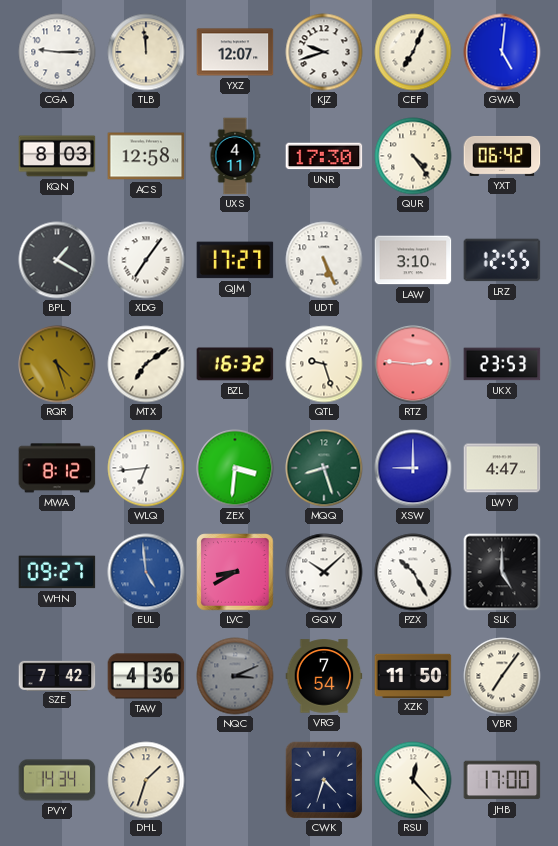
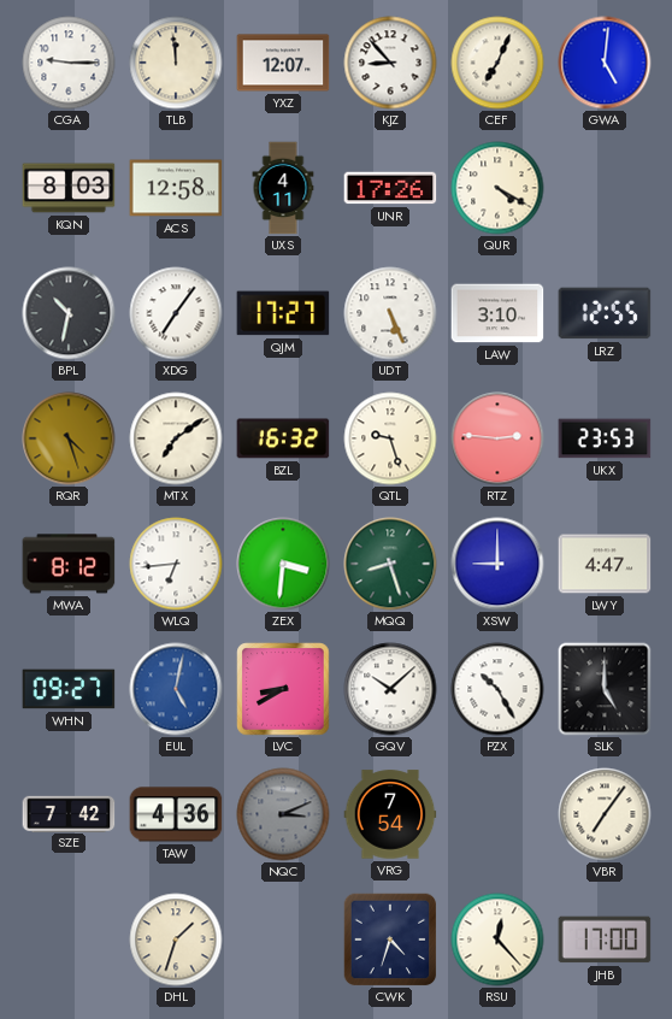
KJZ: 9:42 -> 8:53
UNR: 17:30 -> 17:26
QUR: 4:24 -> 4:20
YXT: 06:42 -> none
BPL: 1:20 -> 10:32
EUL: 4:59 -> 5:02
XZK: 11:50 -> none
PVY: 14:34 -> none
